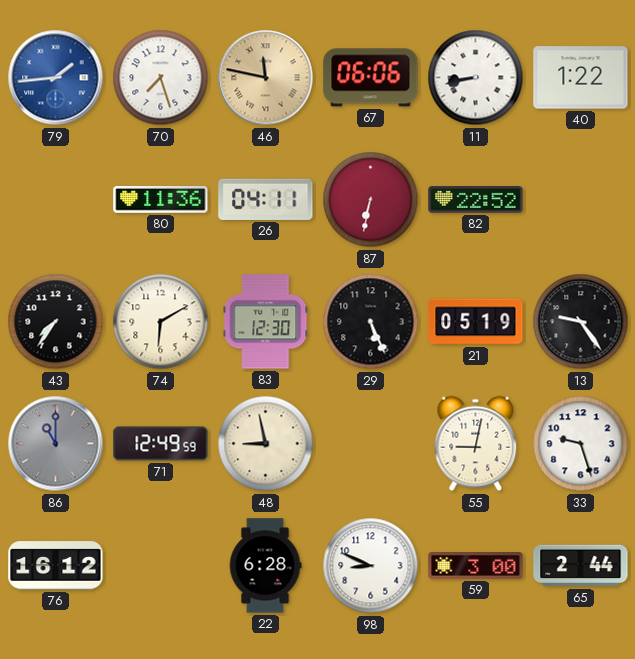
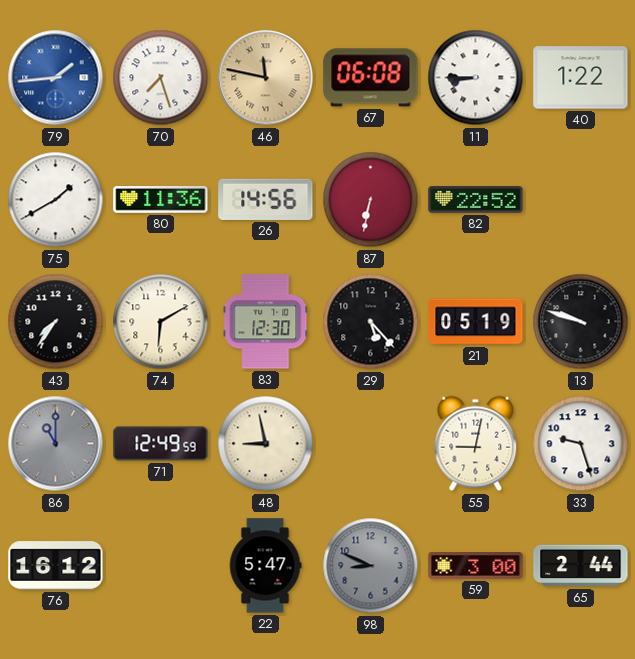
67: 06:06 -> 06:08
11: 8:43 -> 8:45
75: none -> 1:40
26: 04:11 -> 14:56
29: 5:26 -> 5:23
13: 9:24 -> 9:48
22: 6:28 -> 5:47
98 dial: white -> grey
